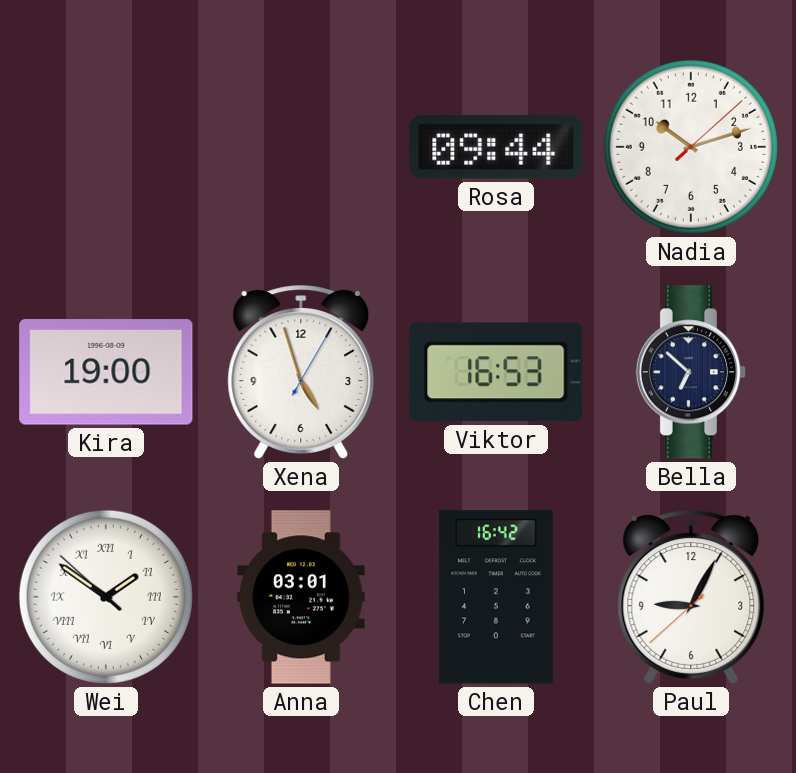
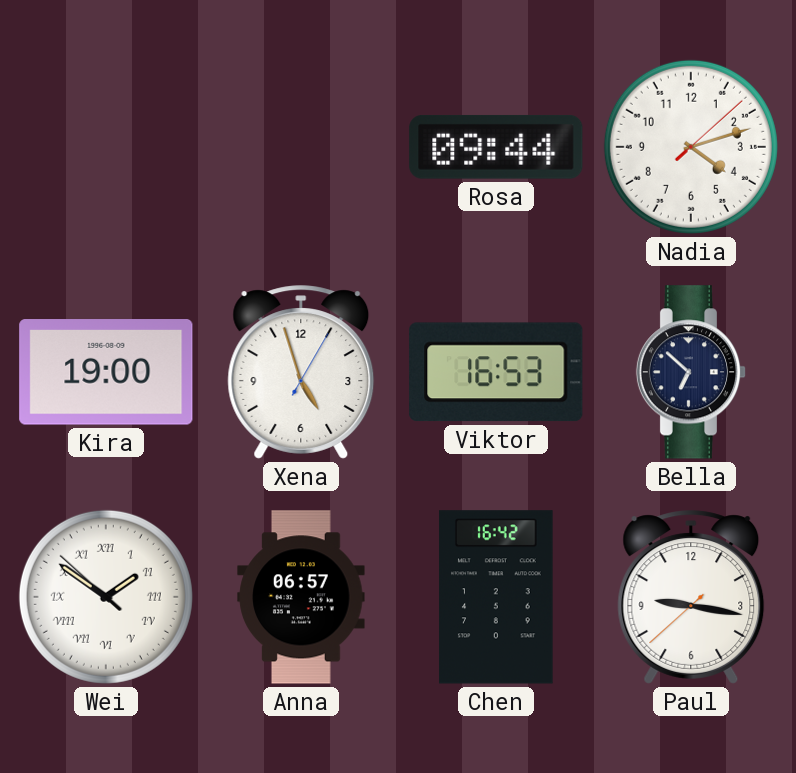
Nadia: 10:12 -> 4:12
Anna: 03:01 -> 06:57
Paul: 9:04 -> 9:16
